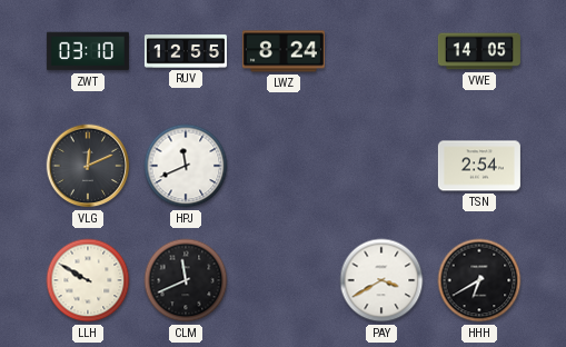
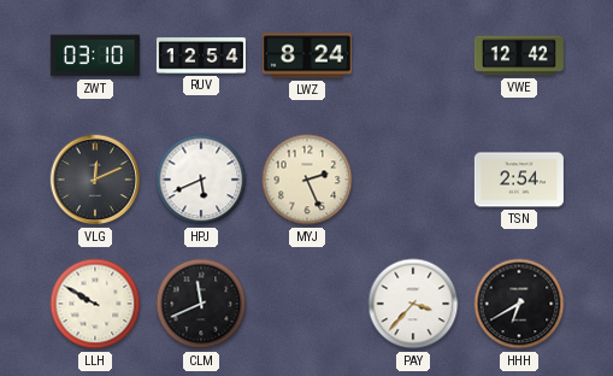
RUV: 12:55 -> 12:54
VWE: 14:05 -> 12:42
HPJ: 11:41 -> 5:41
MYJ: none -> 2:26
PAY: 3:40 -> 3:37
